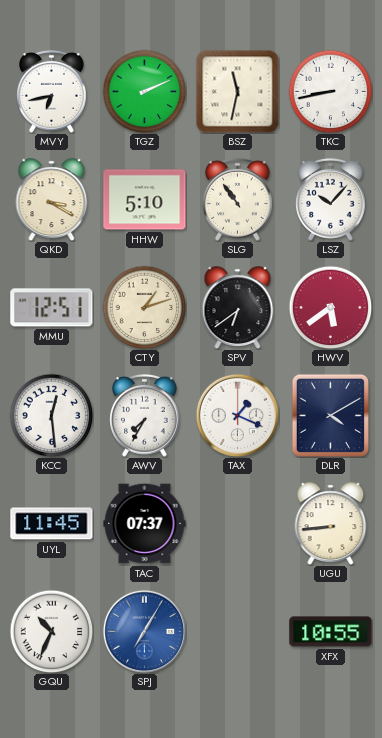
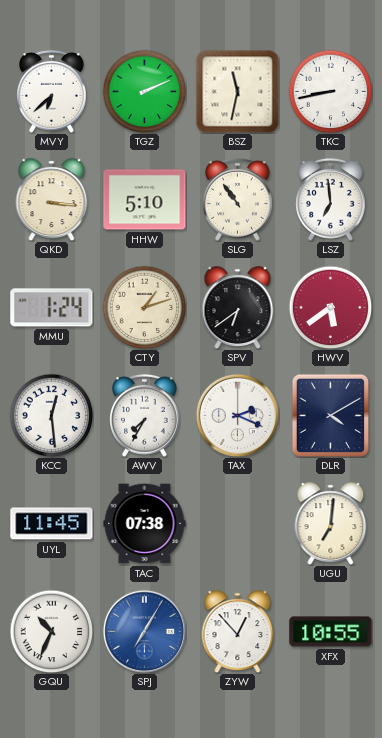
MVY: 6:43 -> 6:38
QKD: 3:20 -> 3:16
LSZ: 10:07 -> 6:59
MMU: 12:51 -> 1:24
TAX: 1:19 -> 2:19
TAC: 07:37 -> 07:38
UGU: 8:44 -> 7:01
ZYW: none -> 12:53
